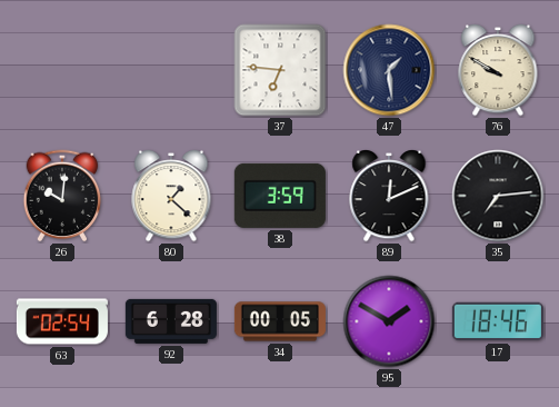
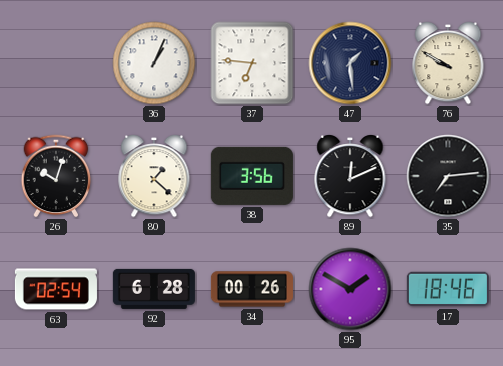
36: none -> 1:04
26: 10:01 -> 10:03
38: 3:59 -> 3:56
34: 00:05 -> 00:26
